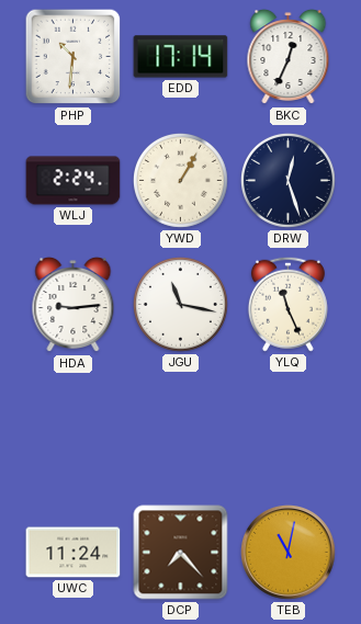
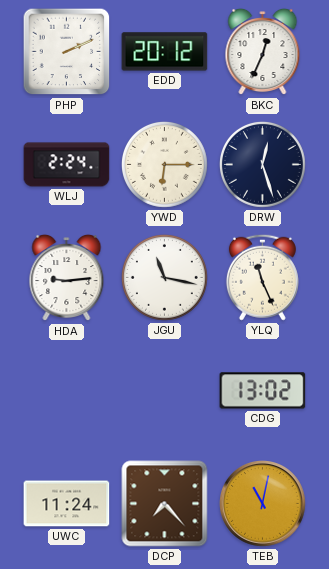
PHP: 10:31 -> 2:11
EDD: 17:14 -> 20:12
YWD: 1:05 -> 6:15
CDG: none -> 13:02
